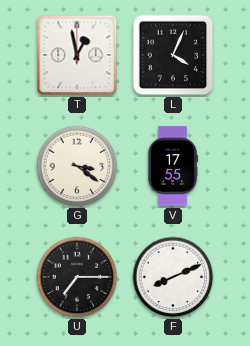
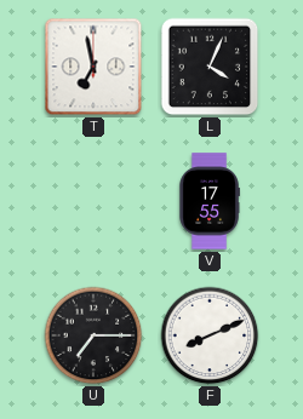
T: 12:58 -> 6:58
G: 3:21 -> none
